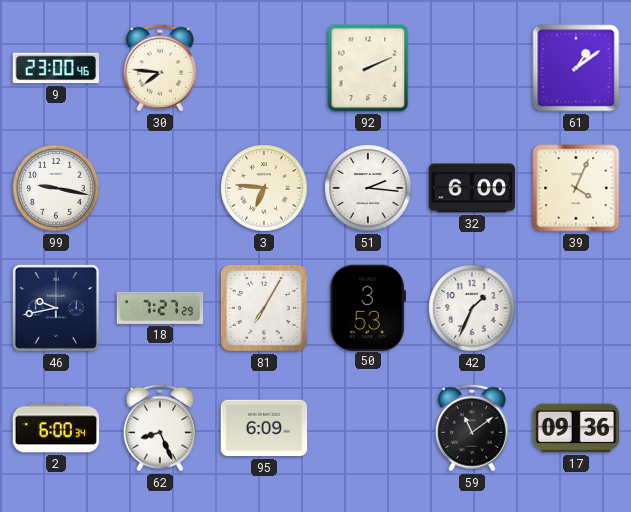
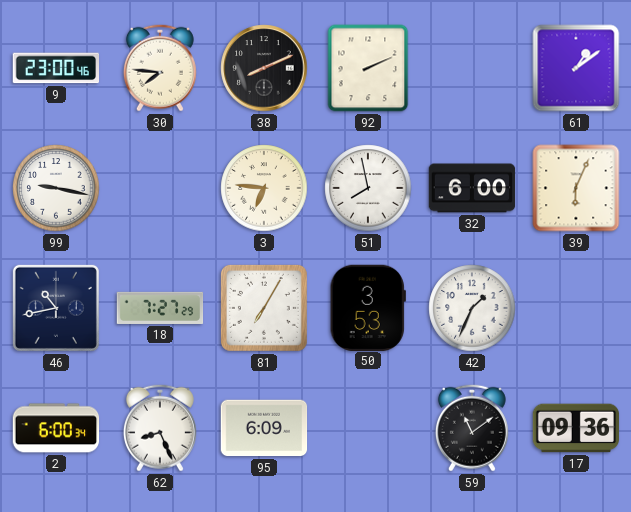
38: none -> 8:11
51: 2:16 -> 7:58
39: 4:04 -> 6:04
46: 9:43 -> 10:43
